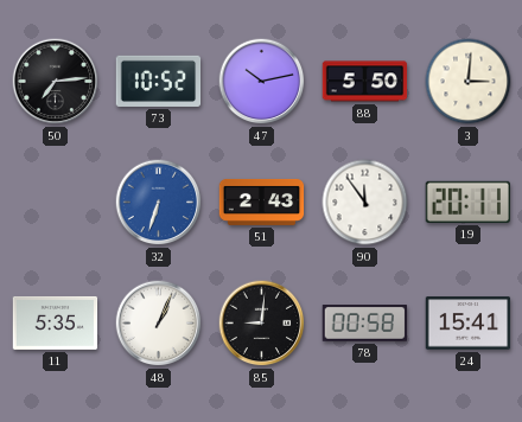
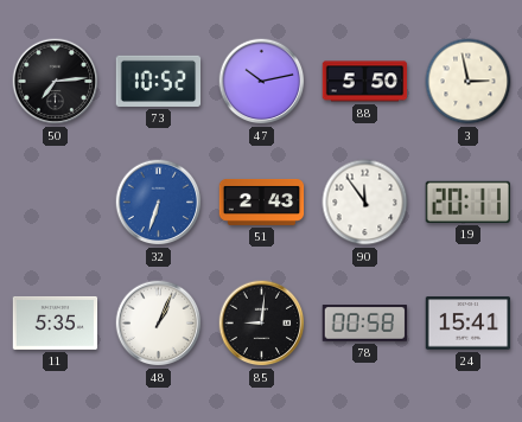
3: 3:01 -> 2:58
